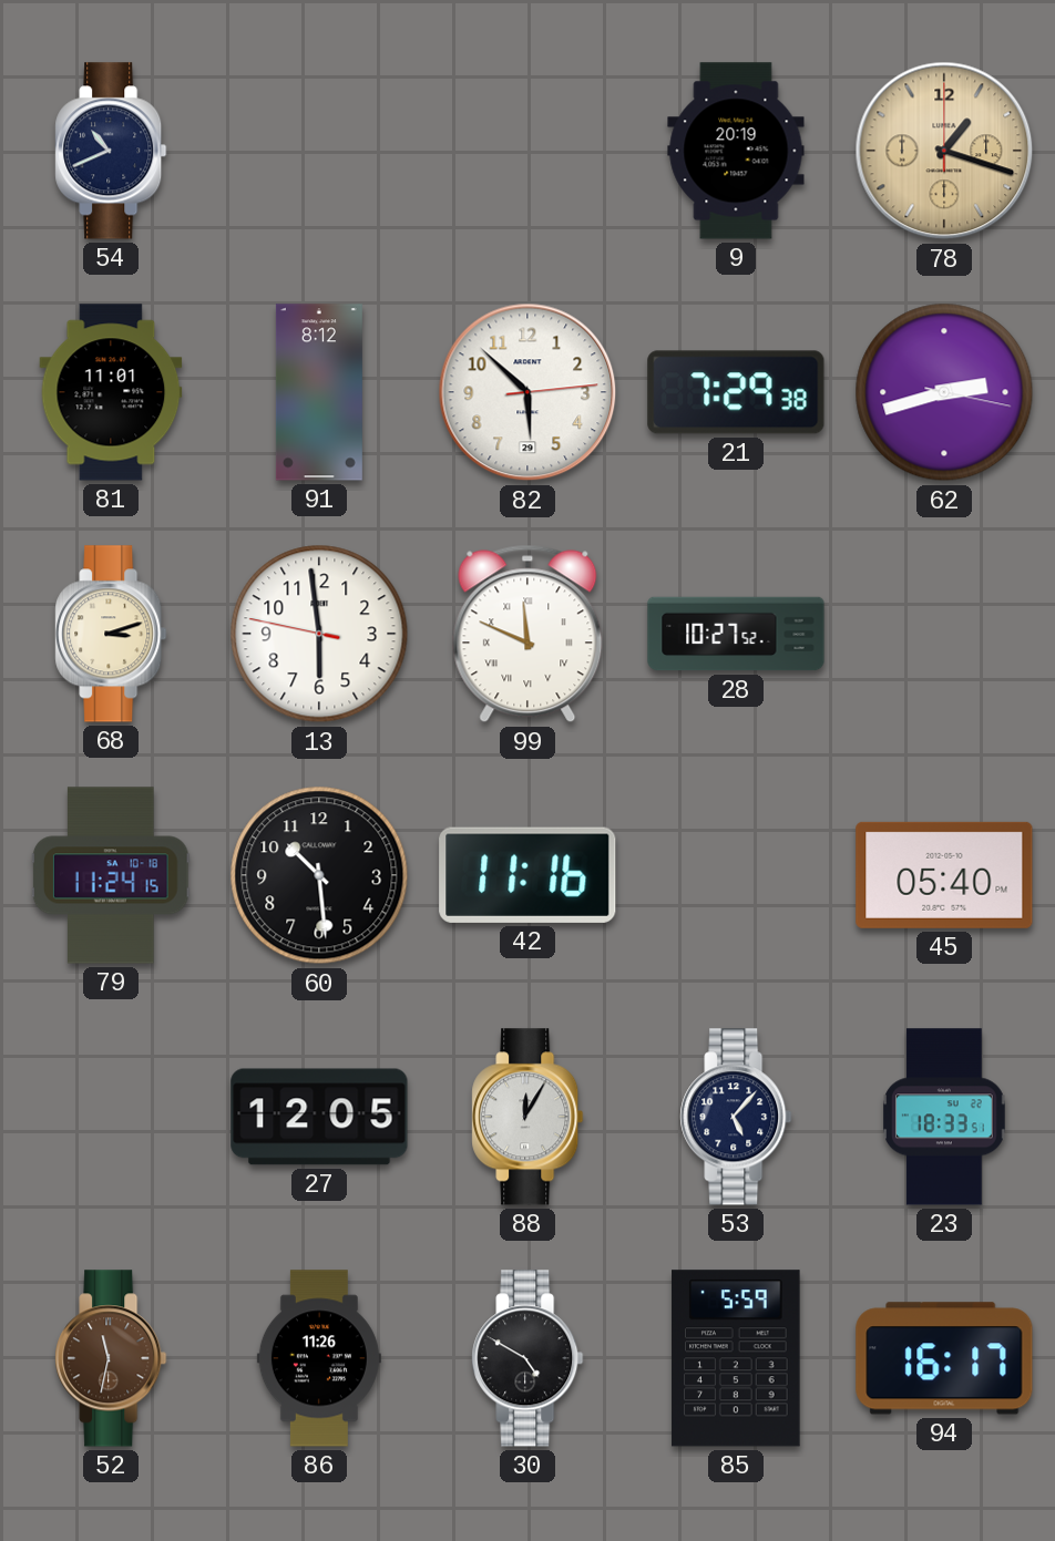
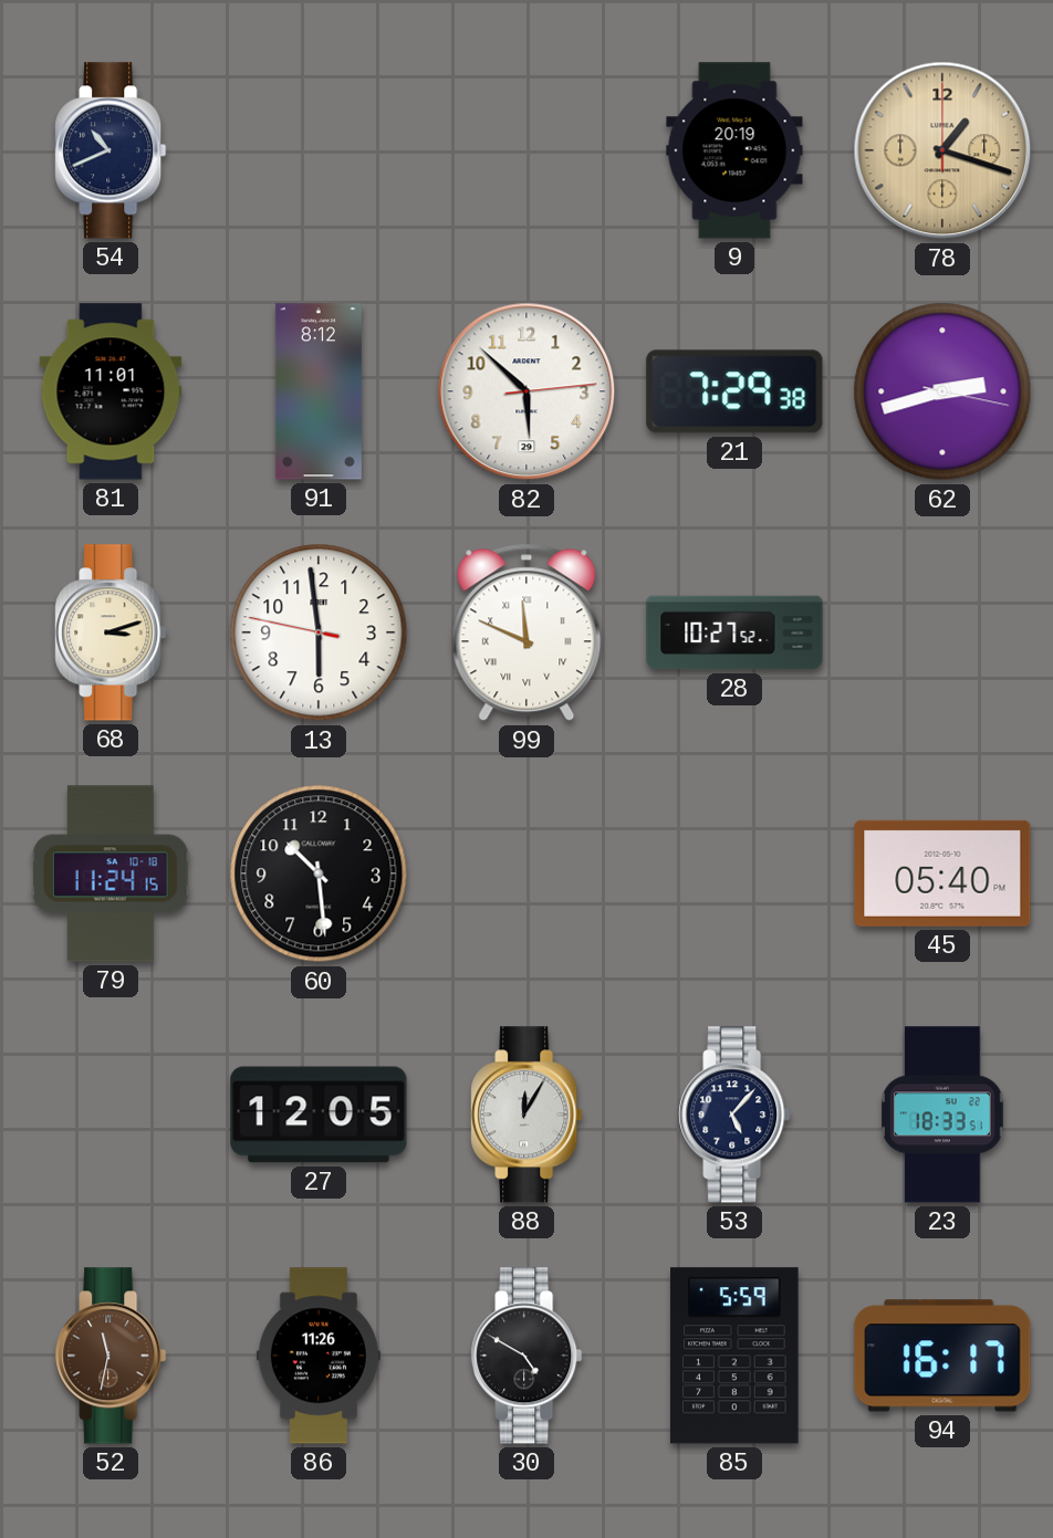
42: 11:16 -> none
